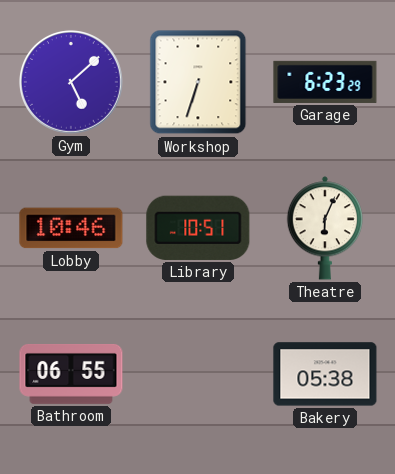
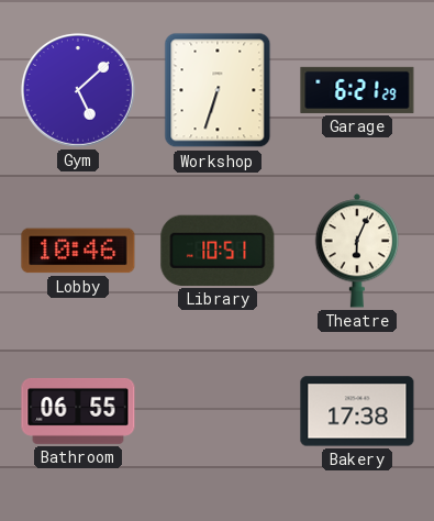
Garage: 6:23 -> 6:21
Bakery: 05:38 -> 17:38
